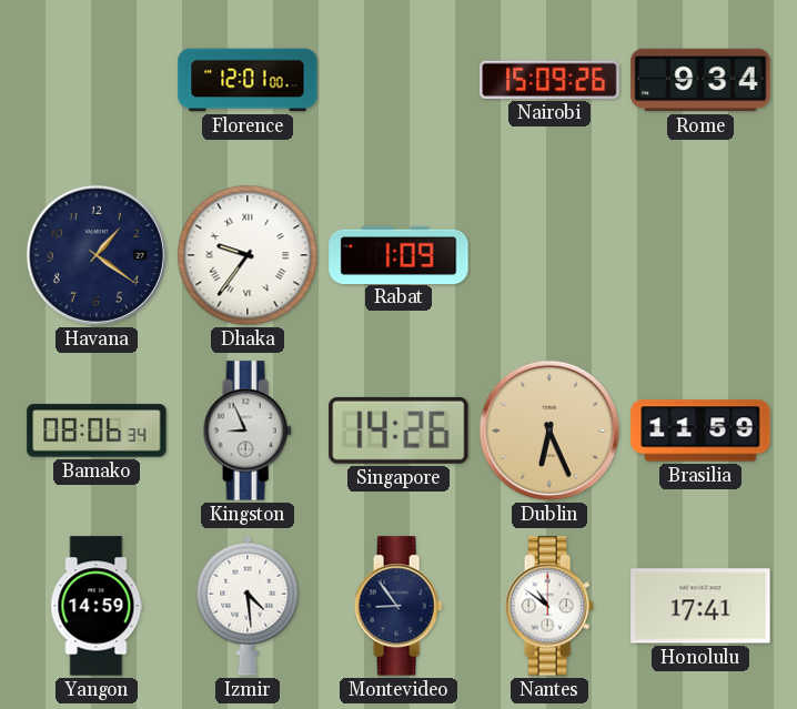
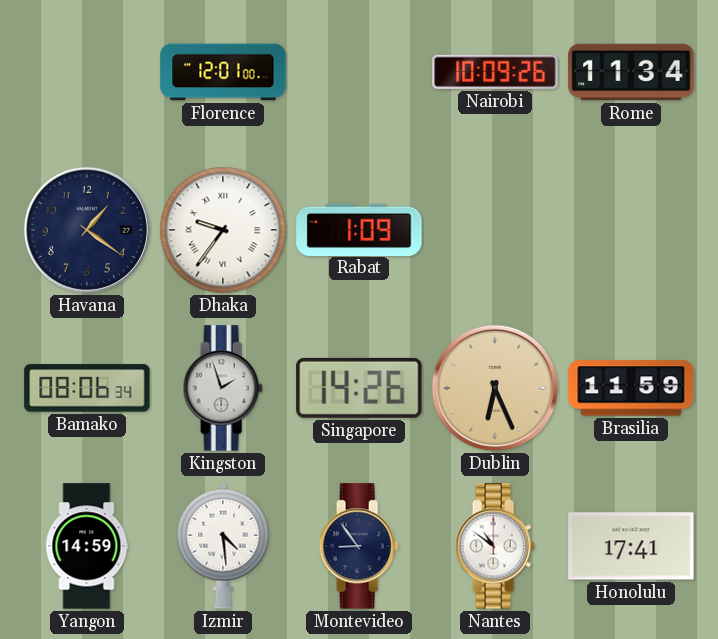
Nairobi: 15:09 -> 10:09
Rome: 9:34 -> 11:34
Kingston: 8:56 -> 1:57
